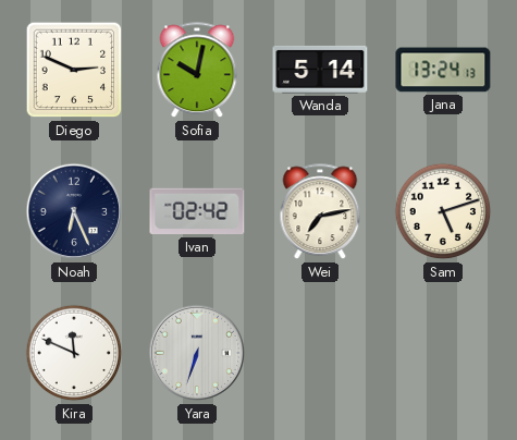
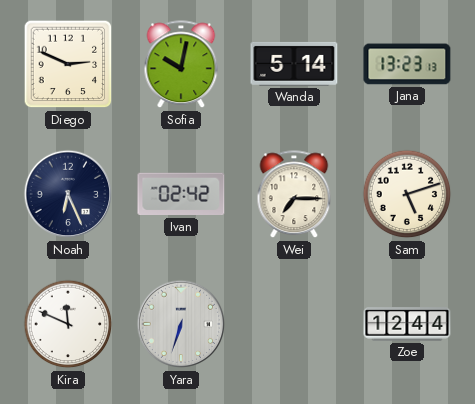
Jana: 13:24 -> 13:23
Wei: 7:13 -> 7:15
Zoe: none -> 12:44
